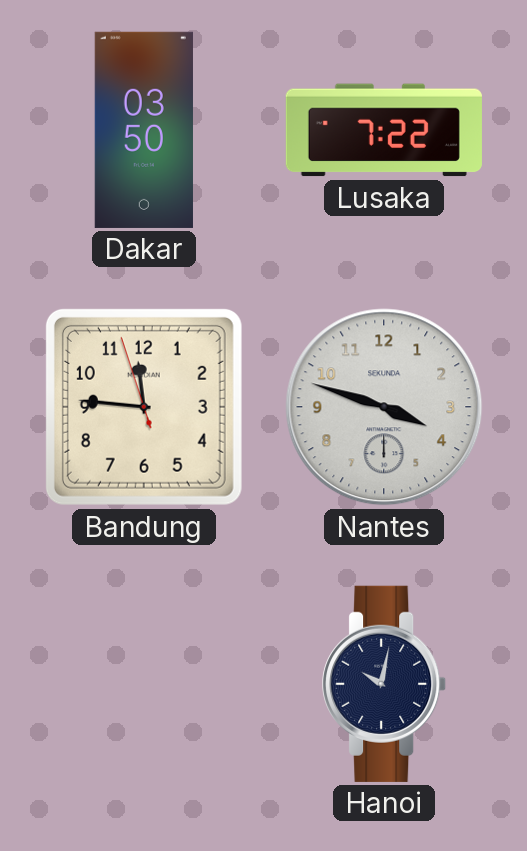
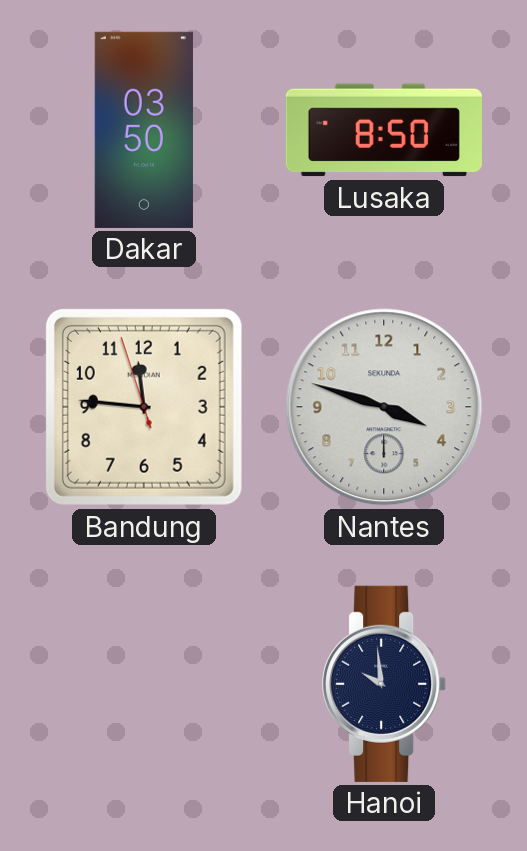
Lusaka: 7:22 -> 8:50
Hanoi: 10:02 -> 9:59
